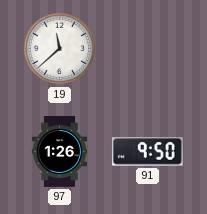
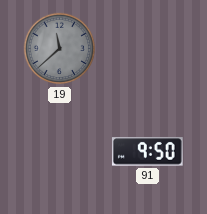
19 dial: white -> grey
97: 1:26 -> none
